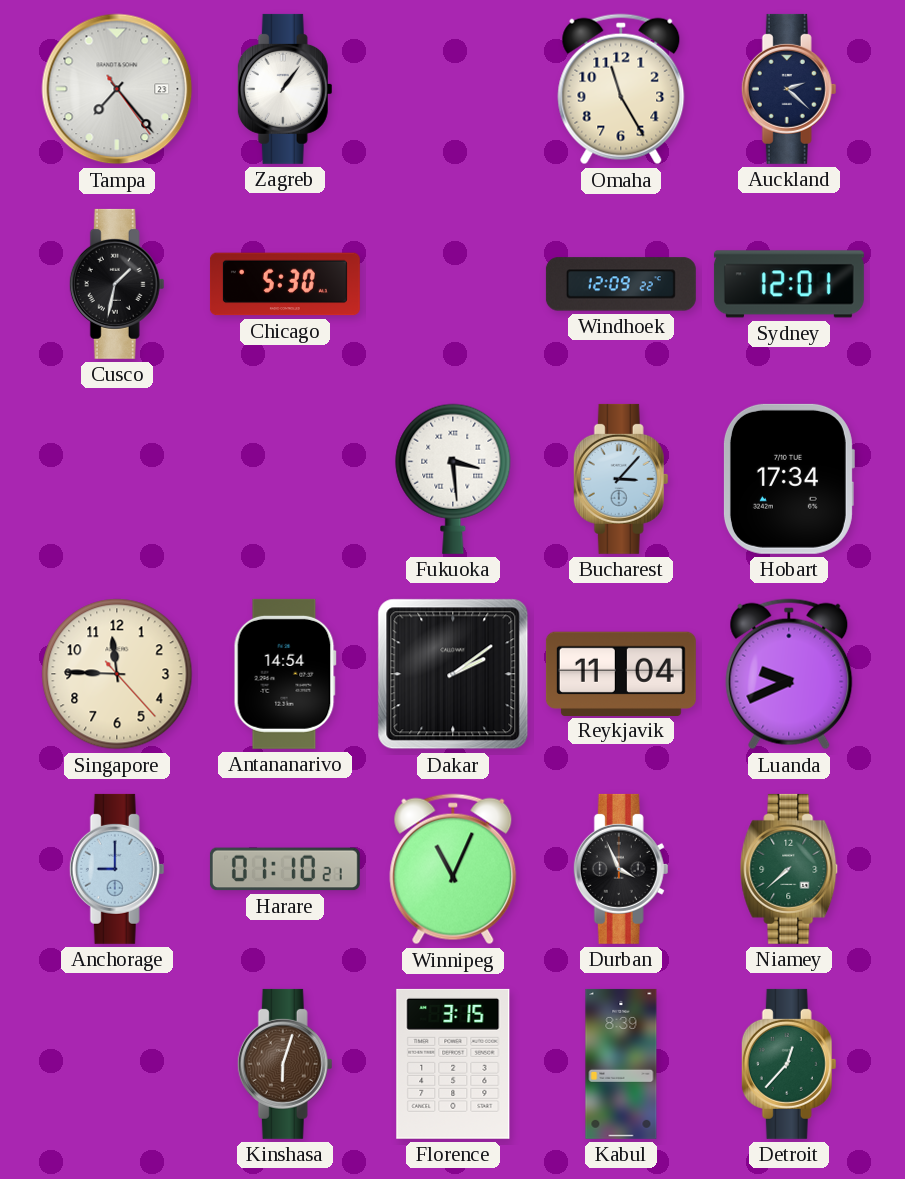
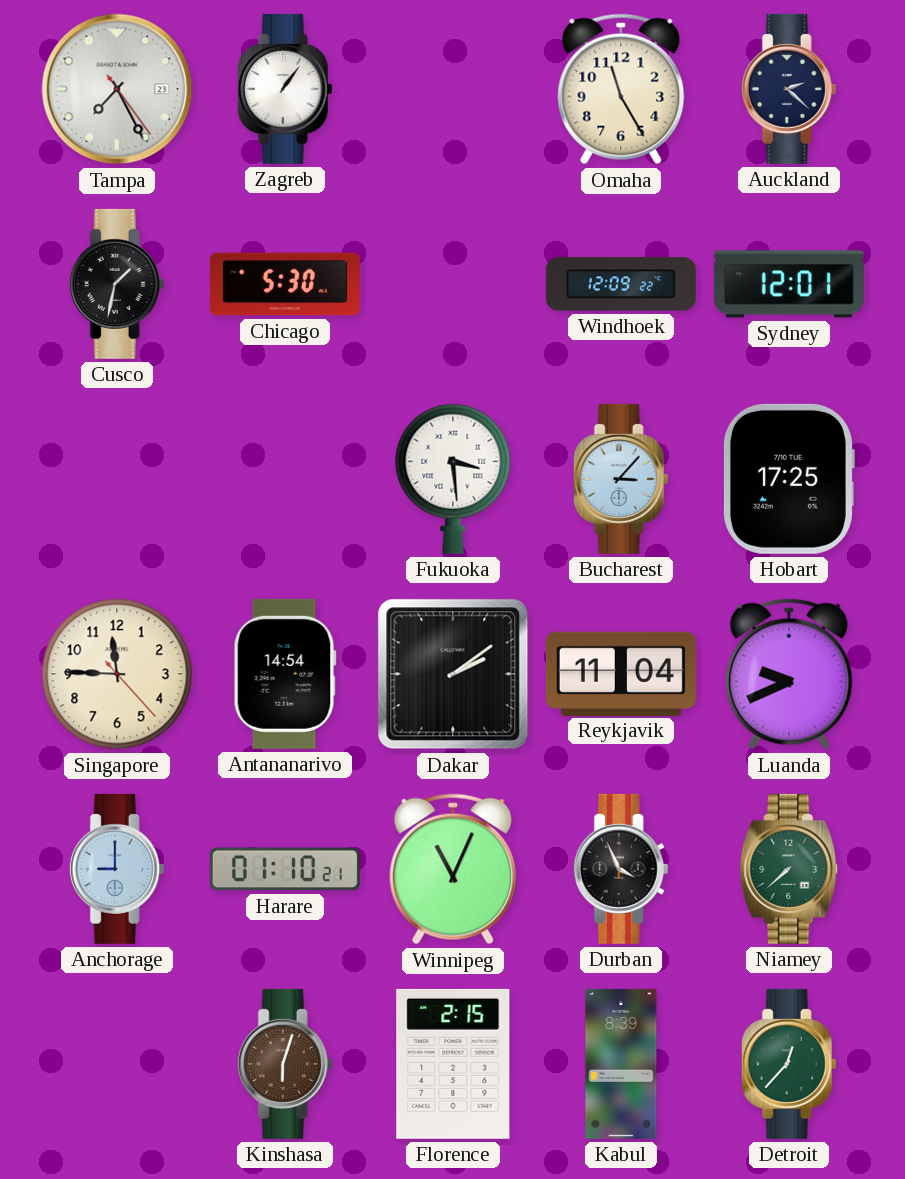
Tampa: 7:23 -> 7:25
Hobart: 17:34 -> 17:25
Florence: 3:15 -> 2:15
